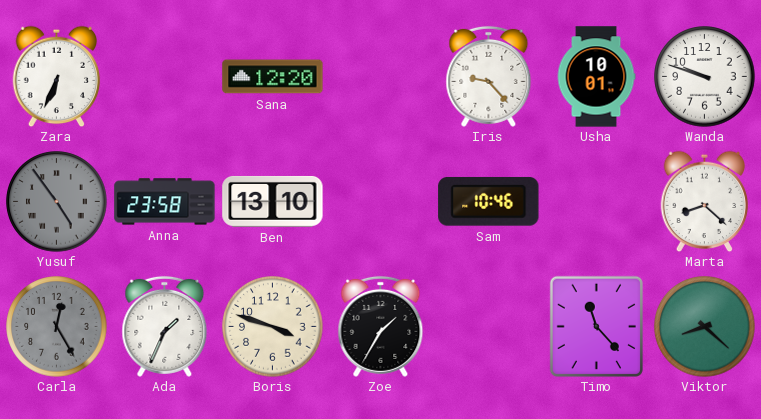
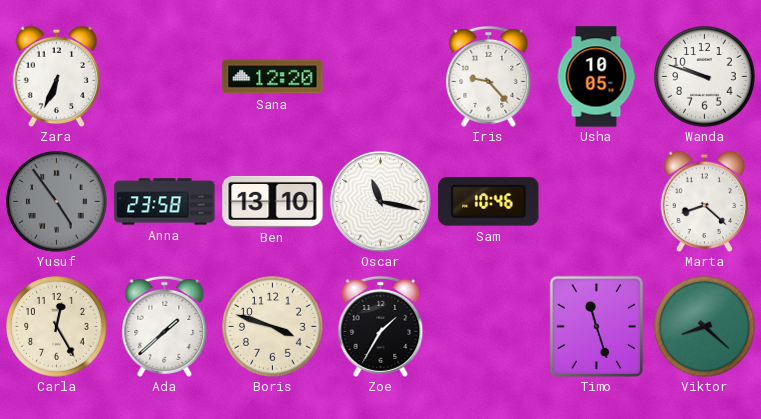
Usha: 10:01 -> 10:05
Oscar: none -> 11:17
Carla dial: grey -> cream
Ada: 1:34 -> 1:38
Timo: 11:23 -> 11:27
